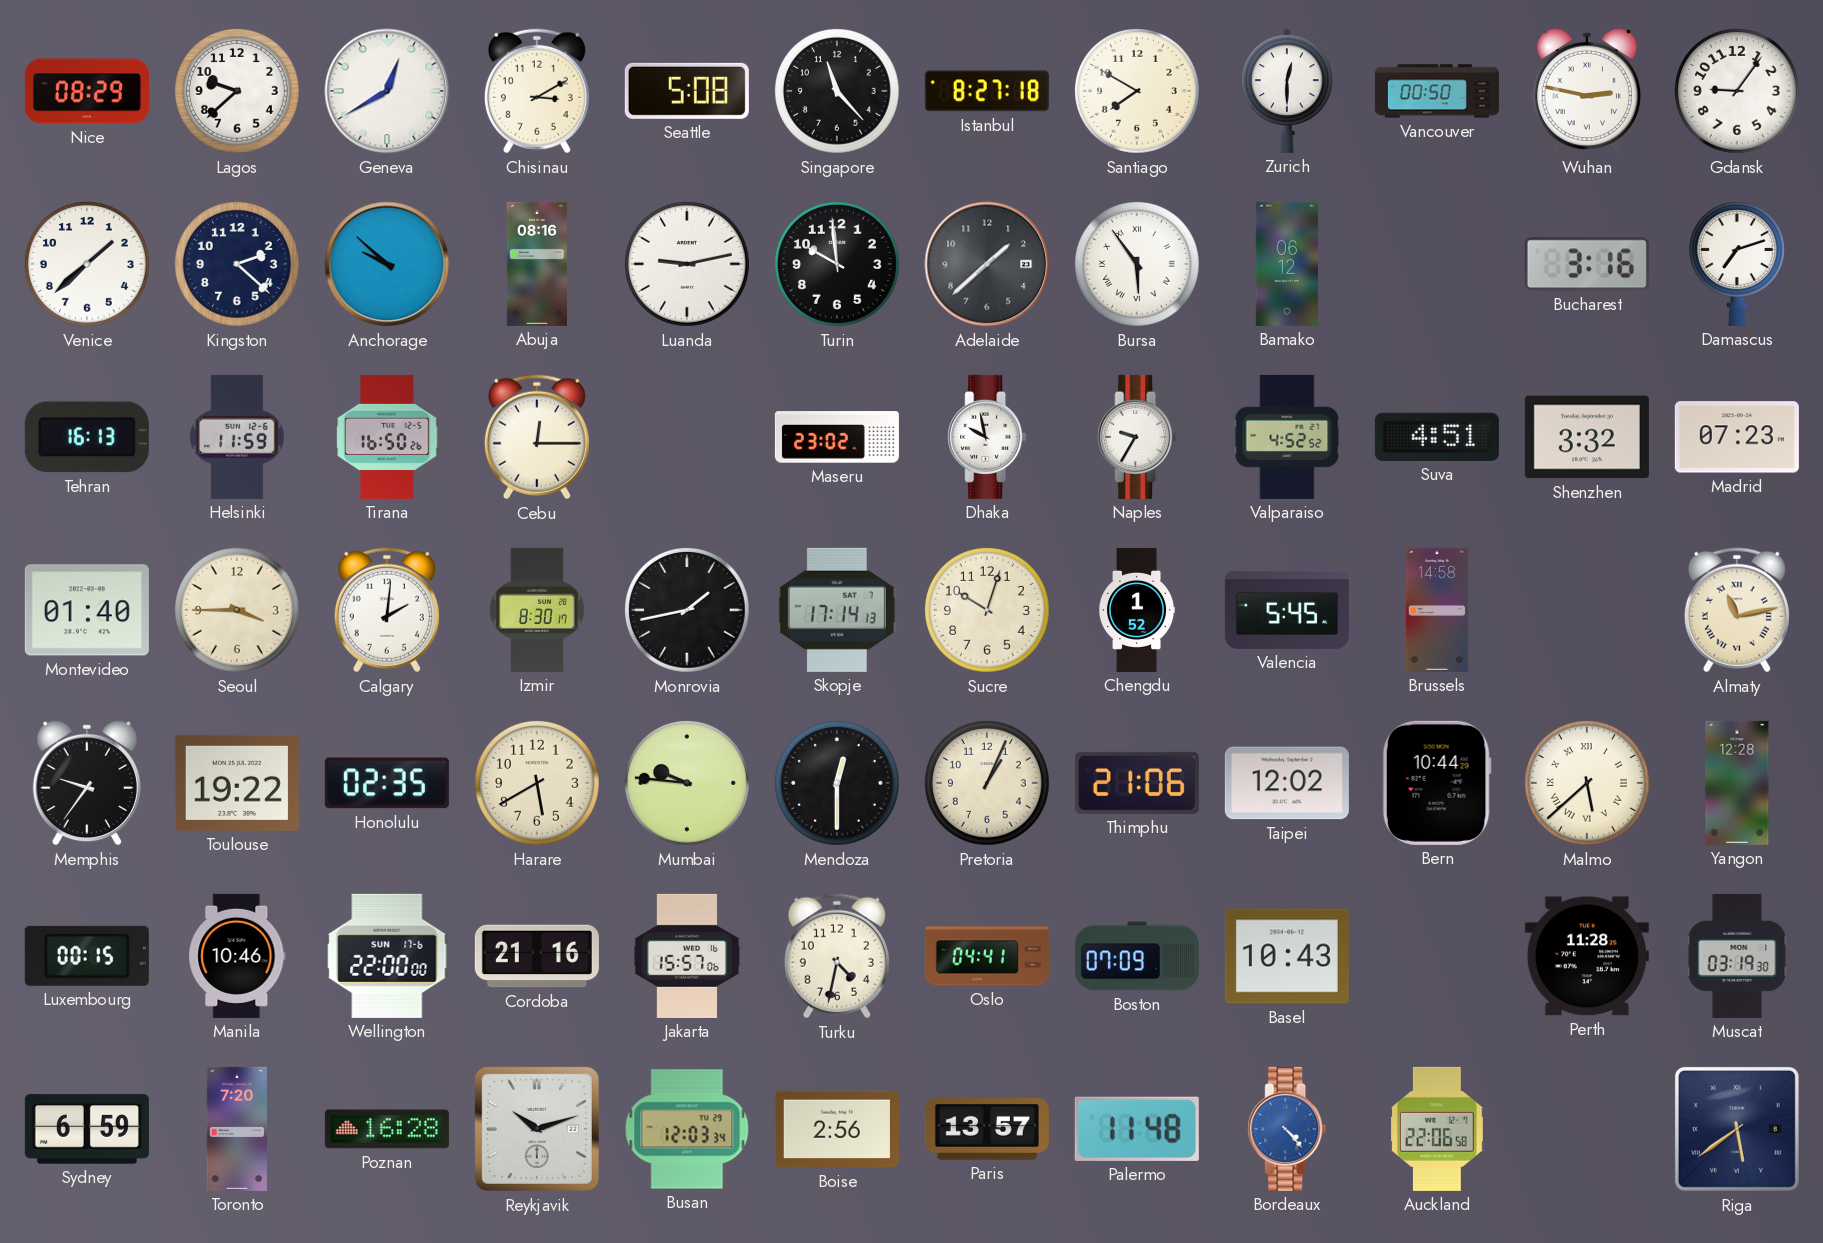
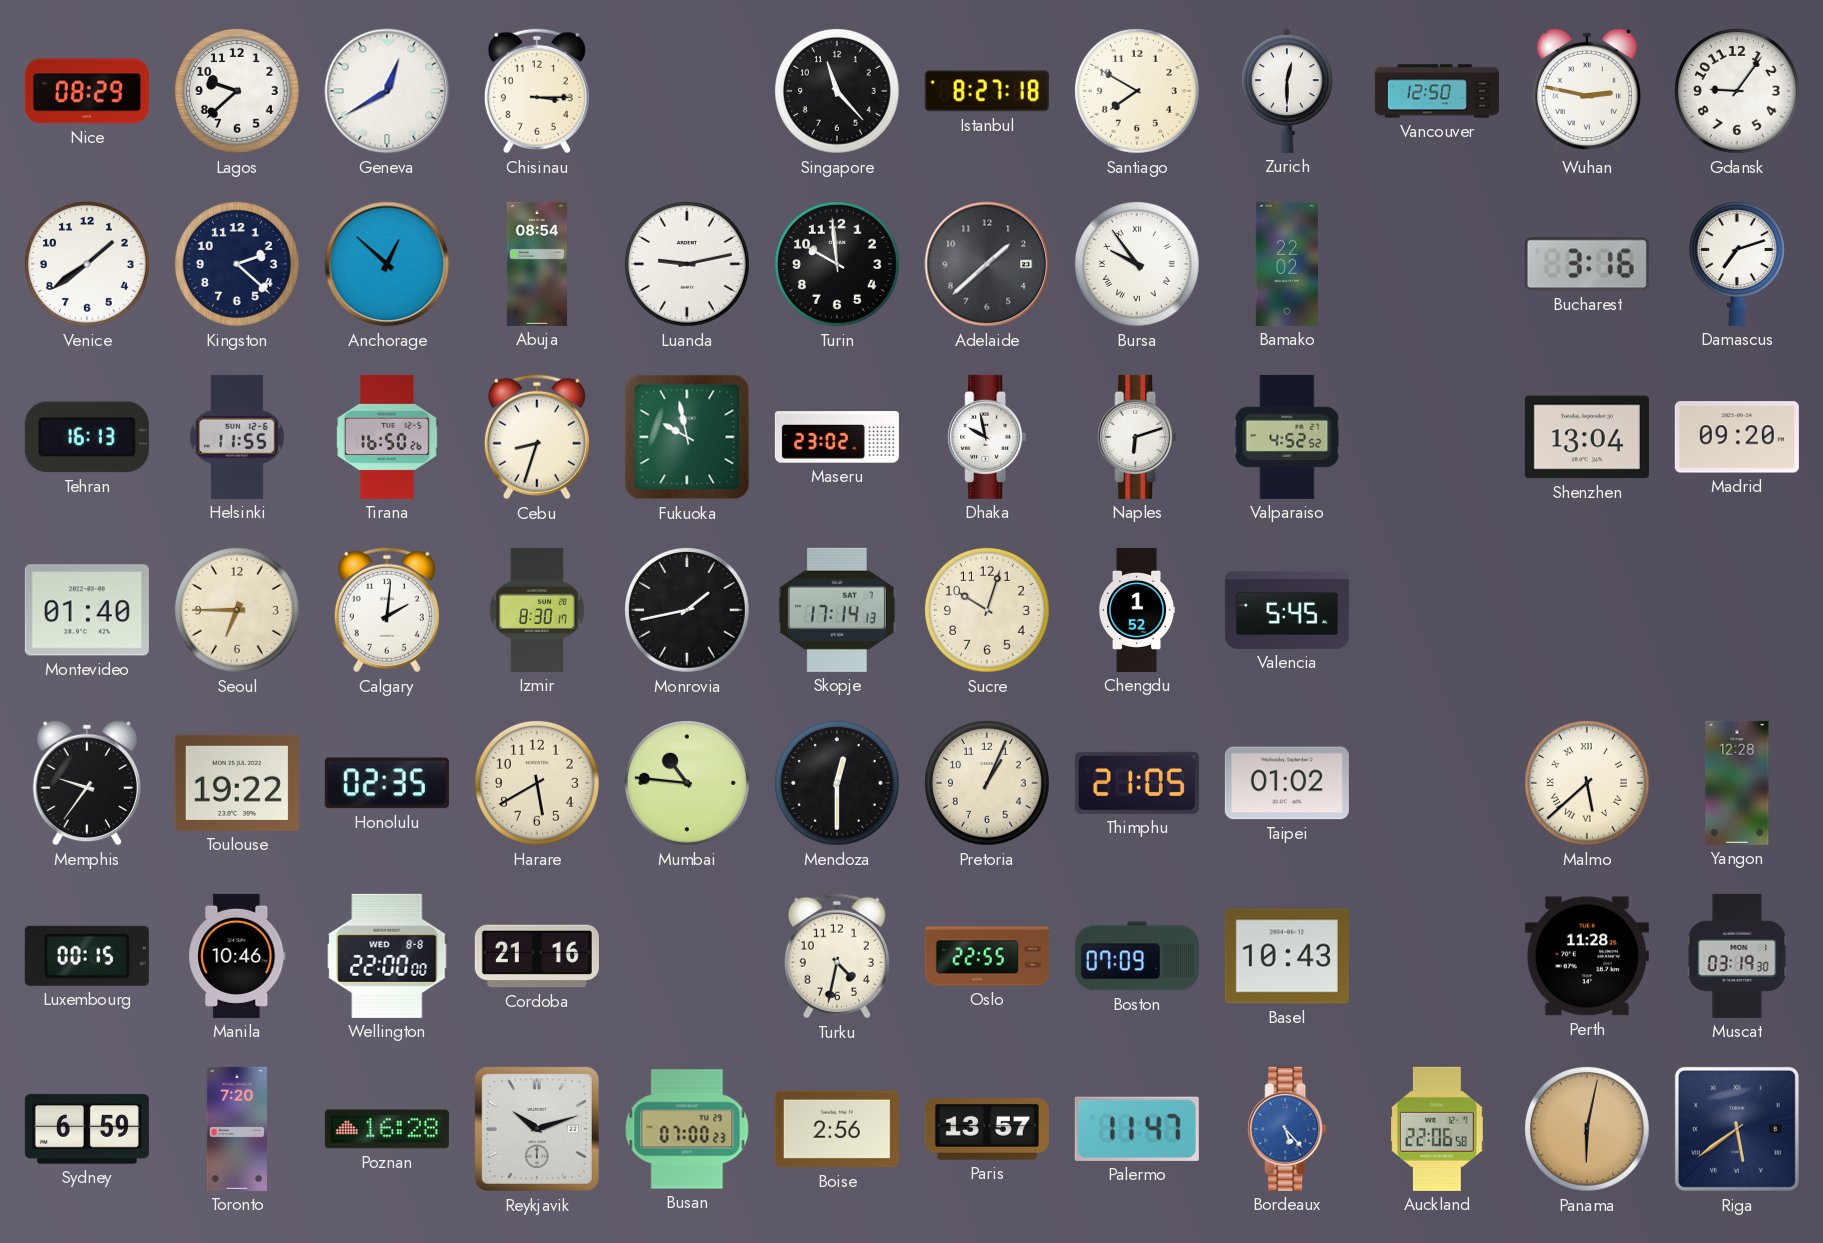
Chisinau: 3:10 -> 3:15
Seattle: 5:08 -> none
Vancouver: 00:50 -> 12:50
Venice: 1:38 -> 1:39
Anchorage: 9:52 -> 12:52
Abuja: 08:16 -> 08:54
Bursa: 5:54 -> 9:54
Bamako: 06:12 -> 22:02
Helsinki: 11:59 -> 11:55
Cebu: 12:15 -> 8:33
Fukuoka: none -> 9:58
Naples: 9:35 -> 6:12
Suva: 4:51 -> none
Shenzhen: 3:32 -> 13:04
Madrid: 07:23 -> 09:20
Seoul: 3:45 -> 6:45
Brussels: 14:58 -> none
Almaty: 11:13 -> none
Mumbai: 9:46 -> 10:46
Thimphu: 21:06 -> 21:05
Taipei: 12:02 -> 01:02
Bern: 10:44 -> none
Wellington date: SUN 17-6 -> WED 8-8
Jakarta: 15:57 -> none
Oslo: 04:41 -> 22:55
Busan: 12:03 -> 07:00
Palermo: 11:48 -> 11:47
Bordeaux: 4:23 -> 5:23
Panama: none -> 6:02
